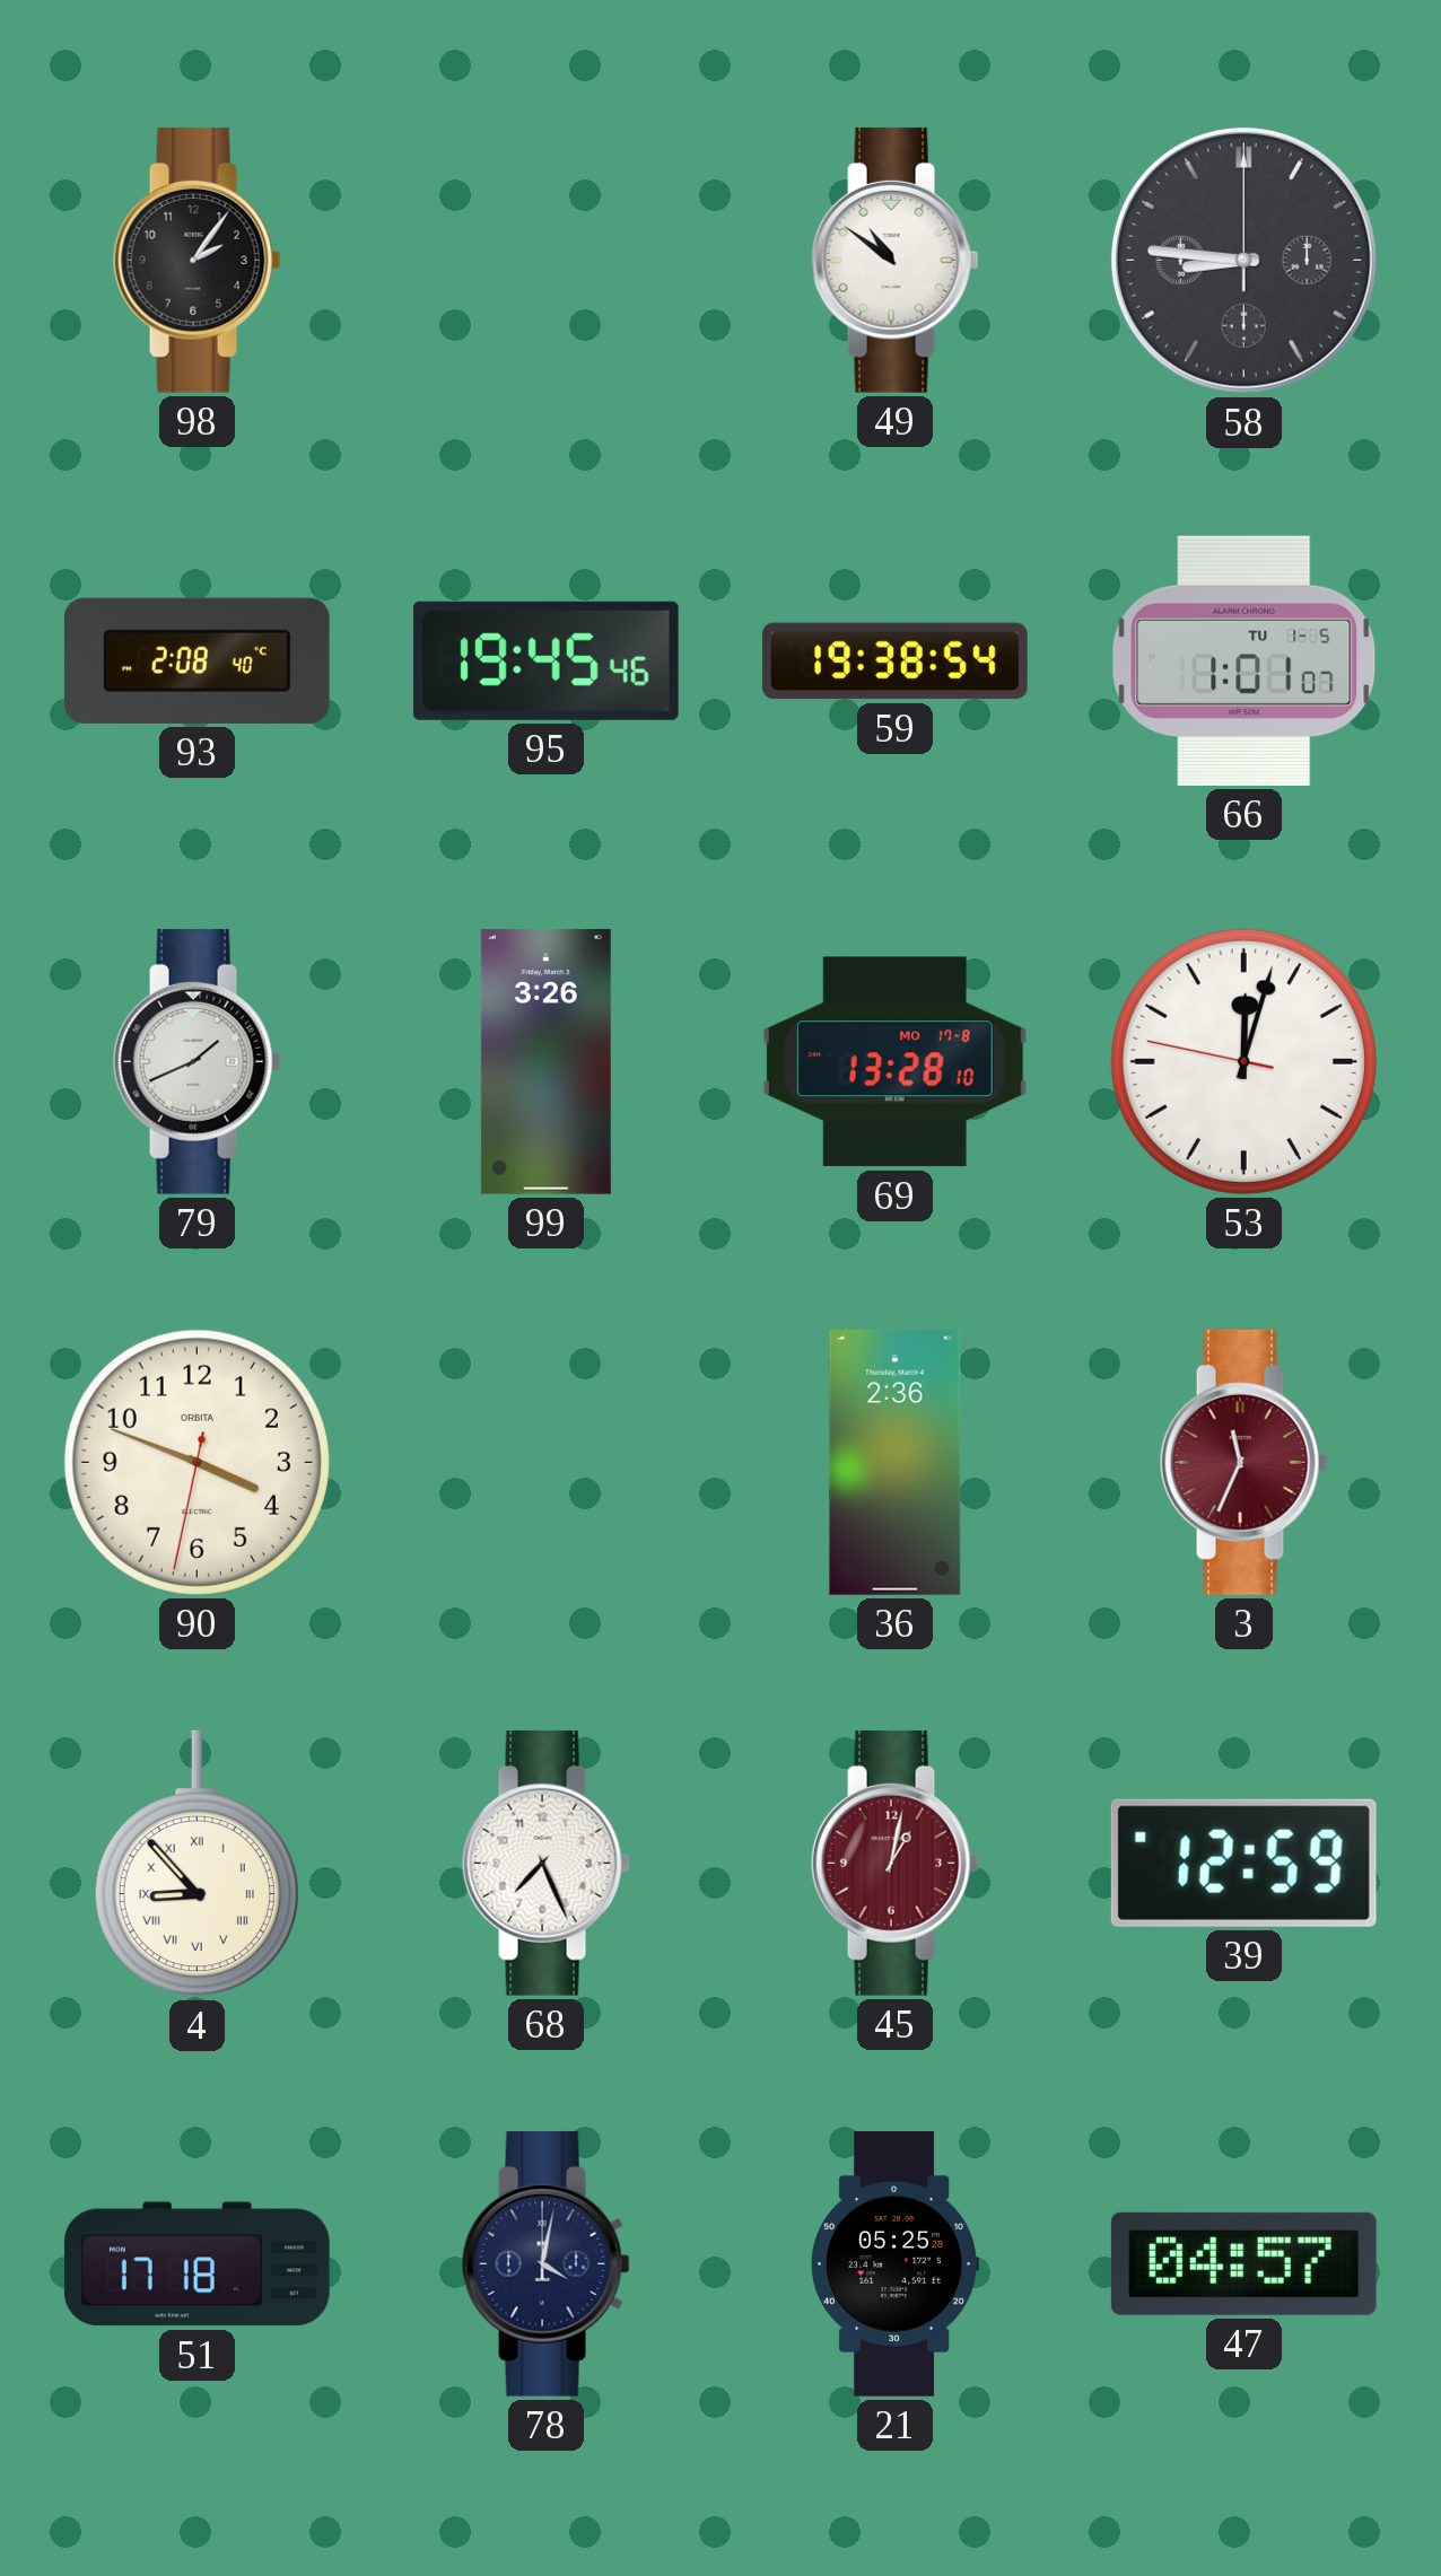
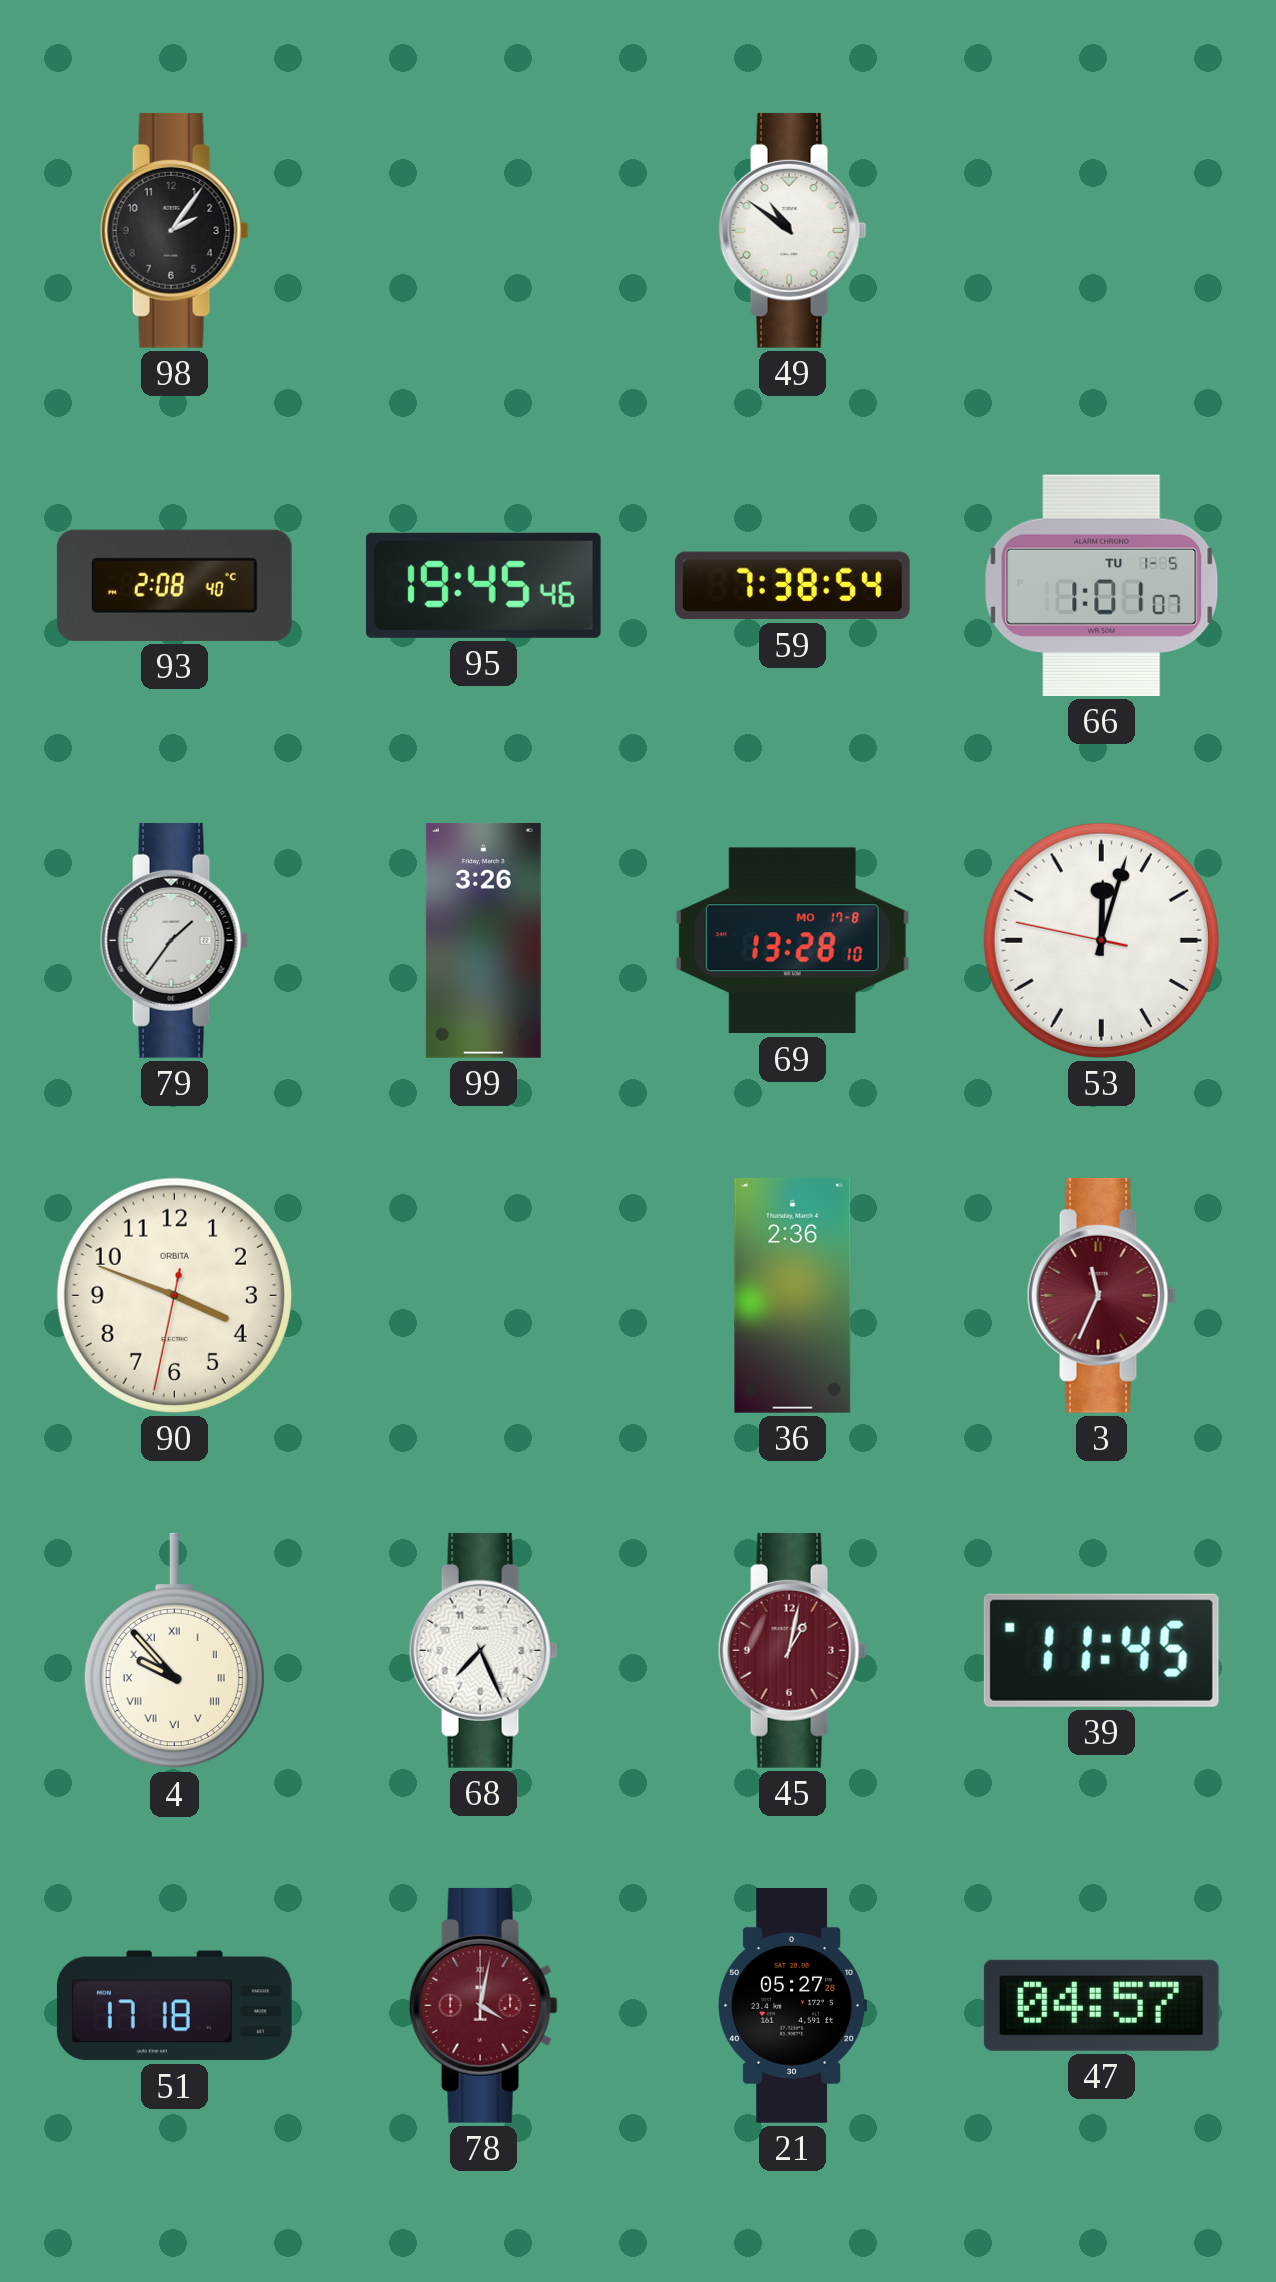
58: 8:46 -> none
59: 19:38 -> 7:38
79: 1:41 -> 1:36
4: 8:53 -> 9:53
39: 12:59 -> 11:45
78 dial: navy -> burgundy
21: 05:25 -> 05:27
